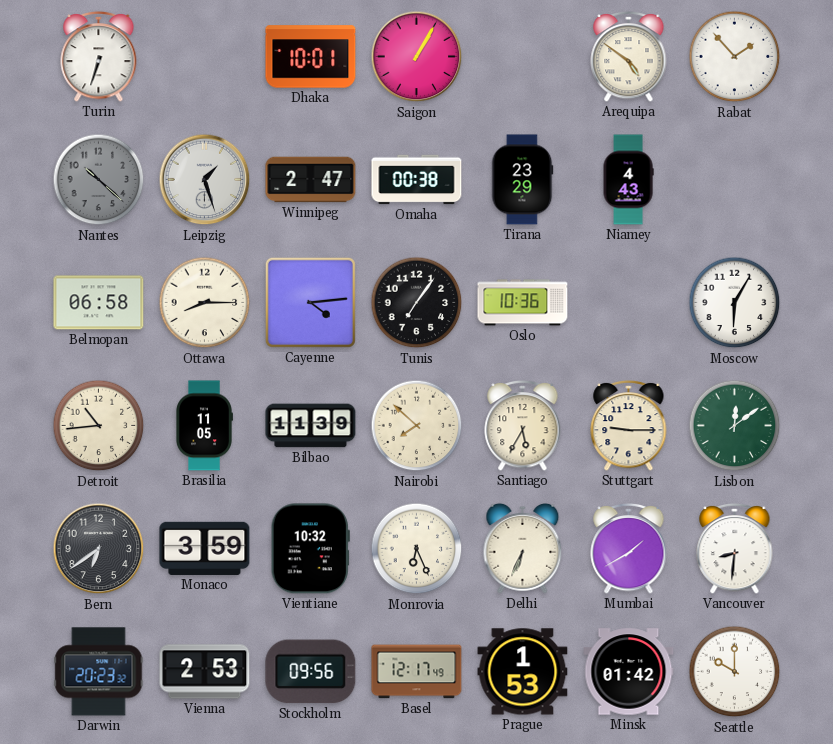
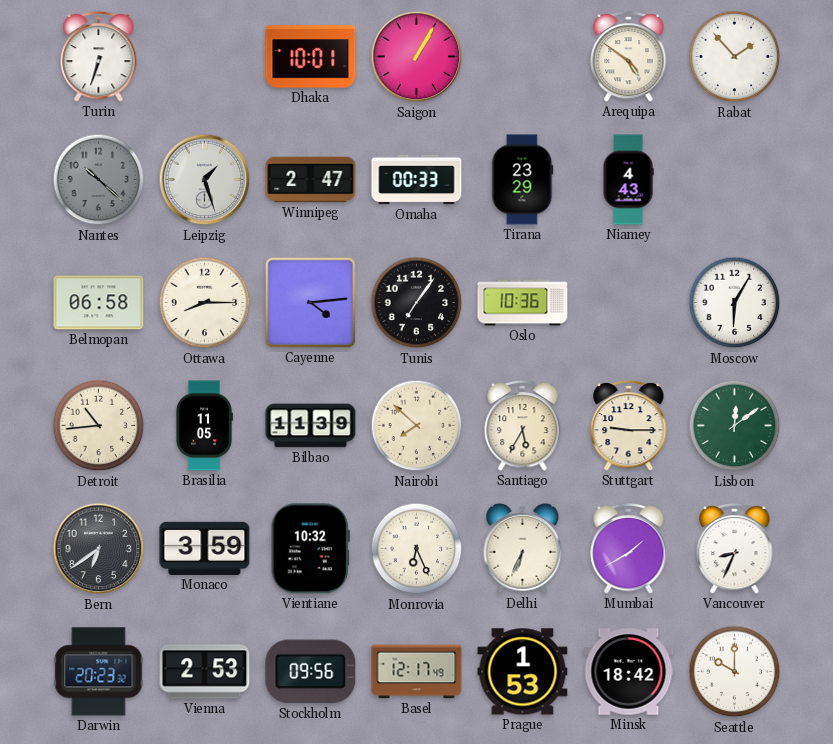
Omaha: 00:38 -> 00:33
Vancouver: 8:31 -> 8:34
Minsk: 01:42 -> 18:42
